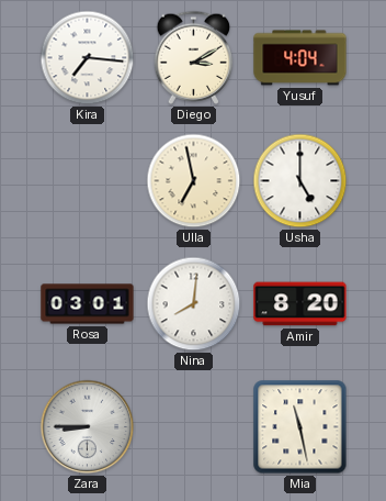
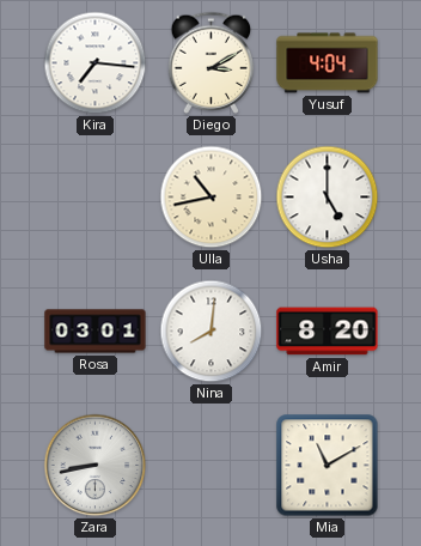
Ulla: 6:58 -> 10:43
Zara: 8:45 -> 8:43
Mia: 11:28 -> 11:10
